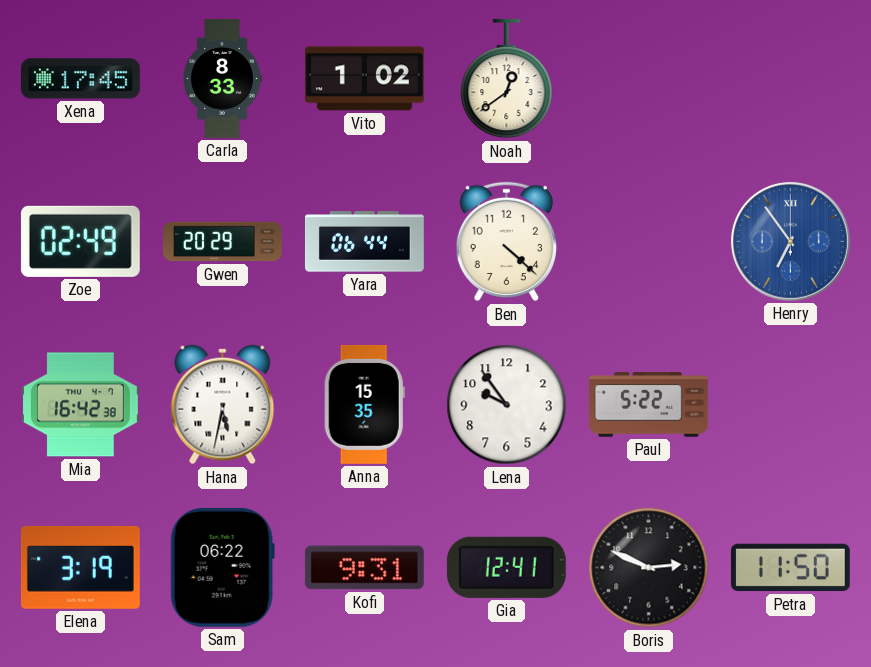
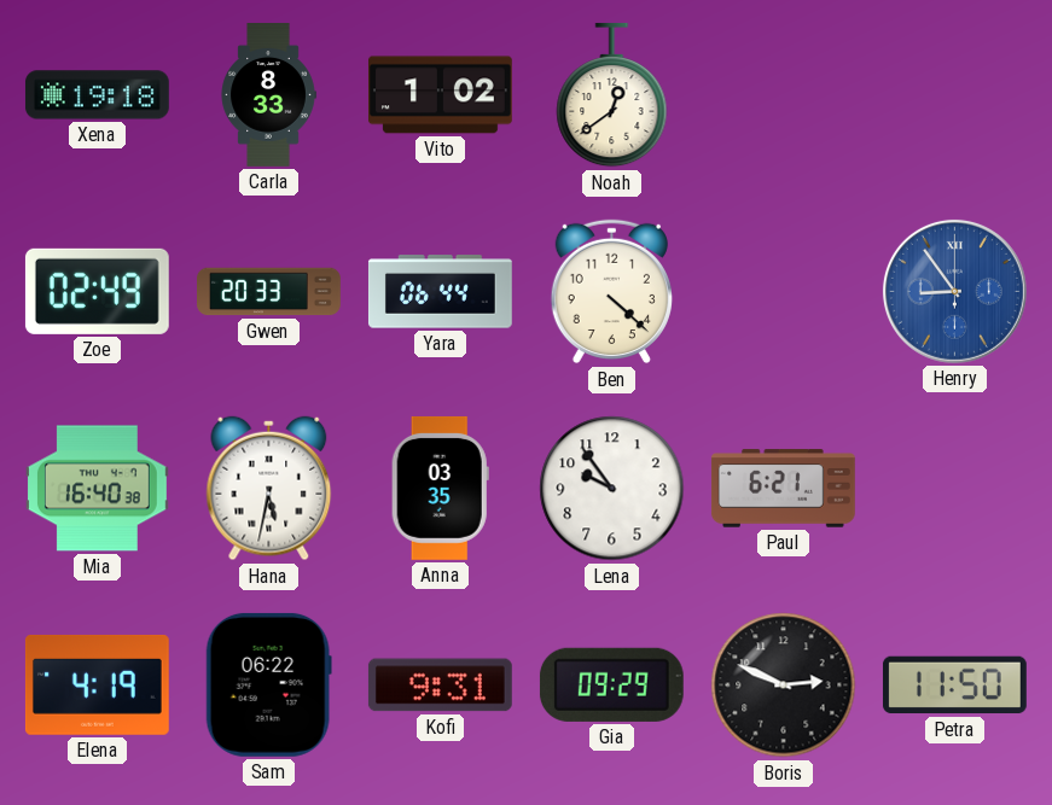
Xena: 17:45 -> 19:18
Gwen: 20:29 -> 20:33
Henry: 6:54 -> 8:54
Mia: 16:42 -> 16:40
Anna: 15:35 -> 03:35
Paul: 5:22 -> 6:21
Elena: 3:19 -> 4:19
Gia: 12:41 -> 09:29
